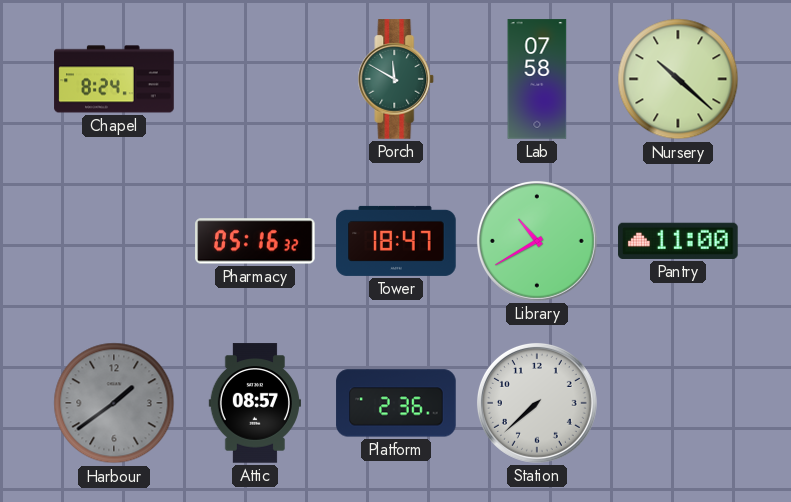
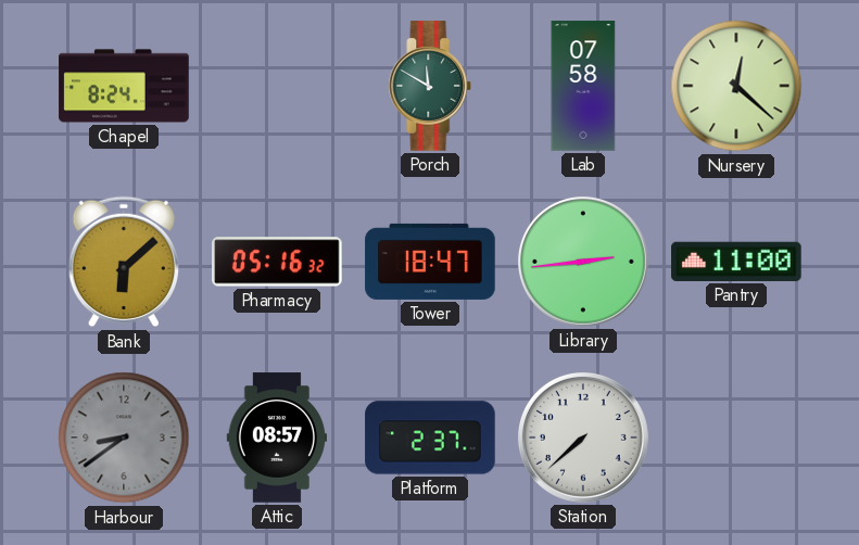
Nursery: 10:22 -> 12:22
Bank: none -> 6:08
Library: 10:40 -> 2:44
Harbour: 1:39 -> 8:39
Platform: 2:36 -> 2:37
